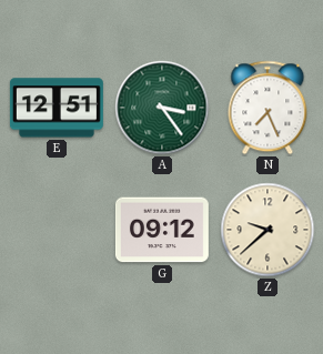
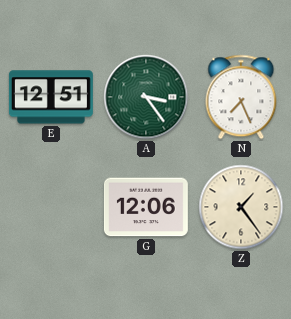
G: 09:12 -> 12:06
Z: 9:38 -> 1:24
